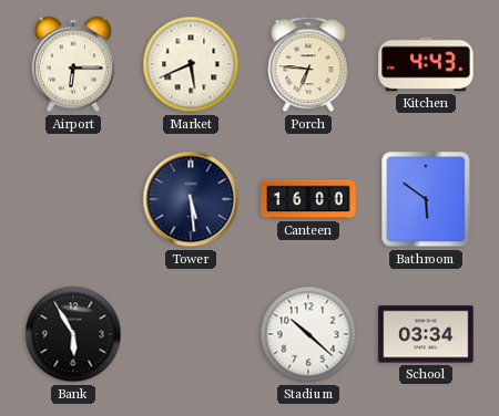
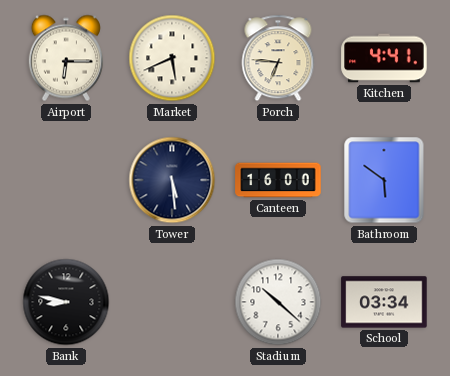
Kitchen: 4:43 -> 4:41
Bank: 5:55 -> 8:47
